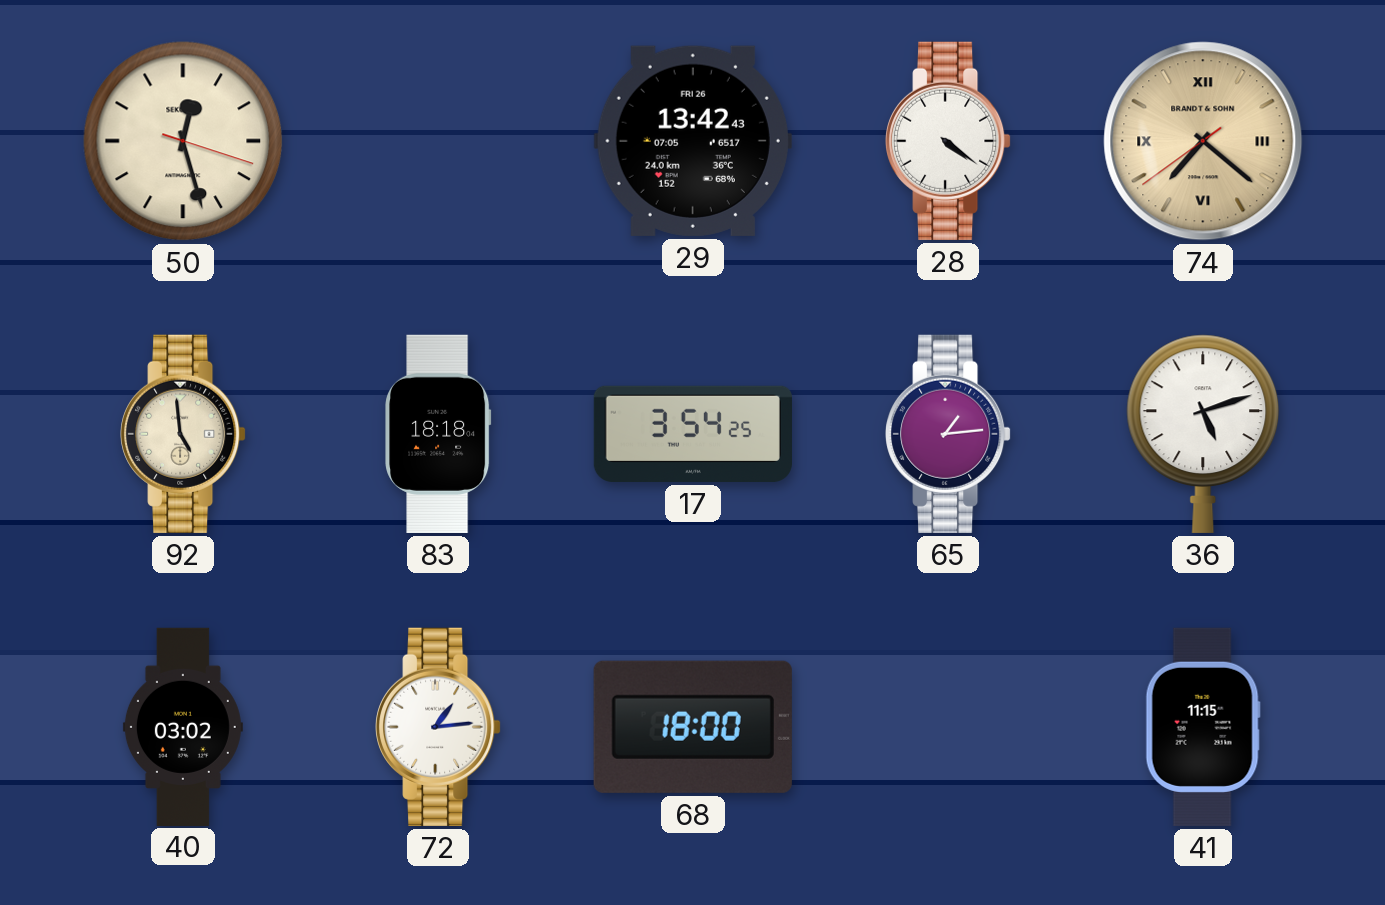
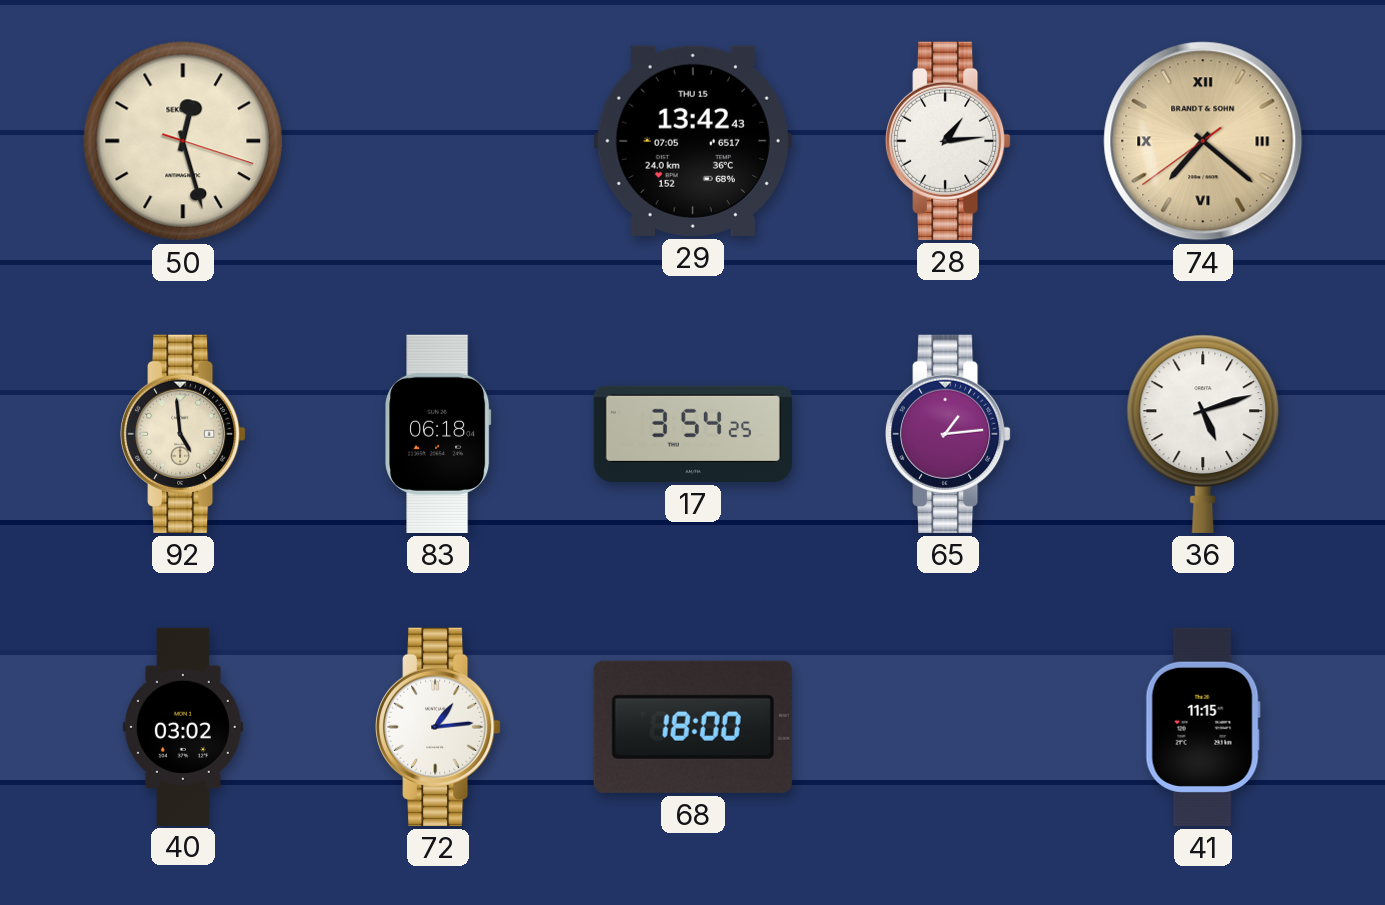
29 date: FRI 26 -> THU 15
28: 4:21 -> 1:14
83: 18:18 -> 06:18
